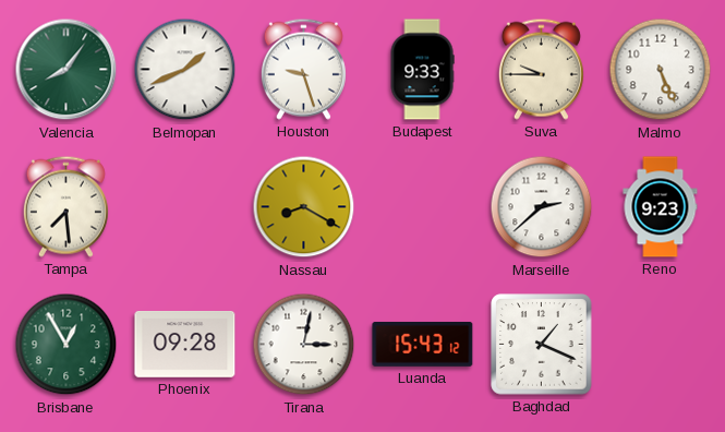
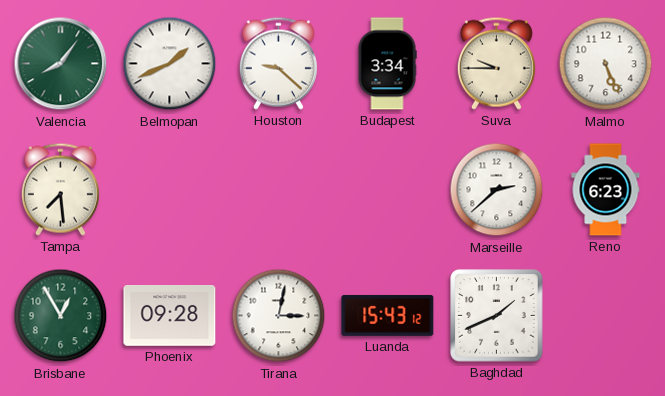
Houston: 9:27 -> 9:22
Budapest: 9:33 -> 3:34
Nassau: 8:20 -> none
Reno: 9:23 -> 6:23
Baghdad: 1:19 -> 1:41
